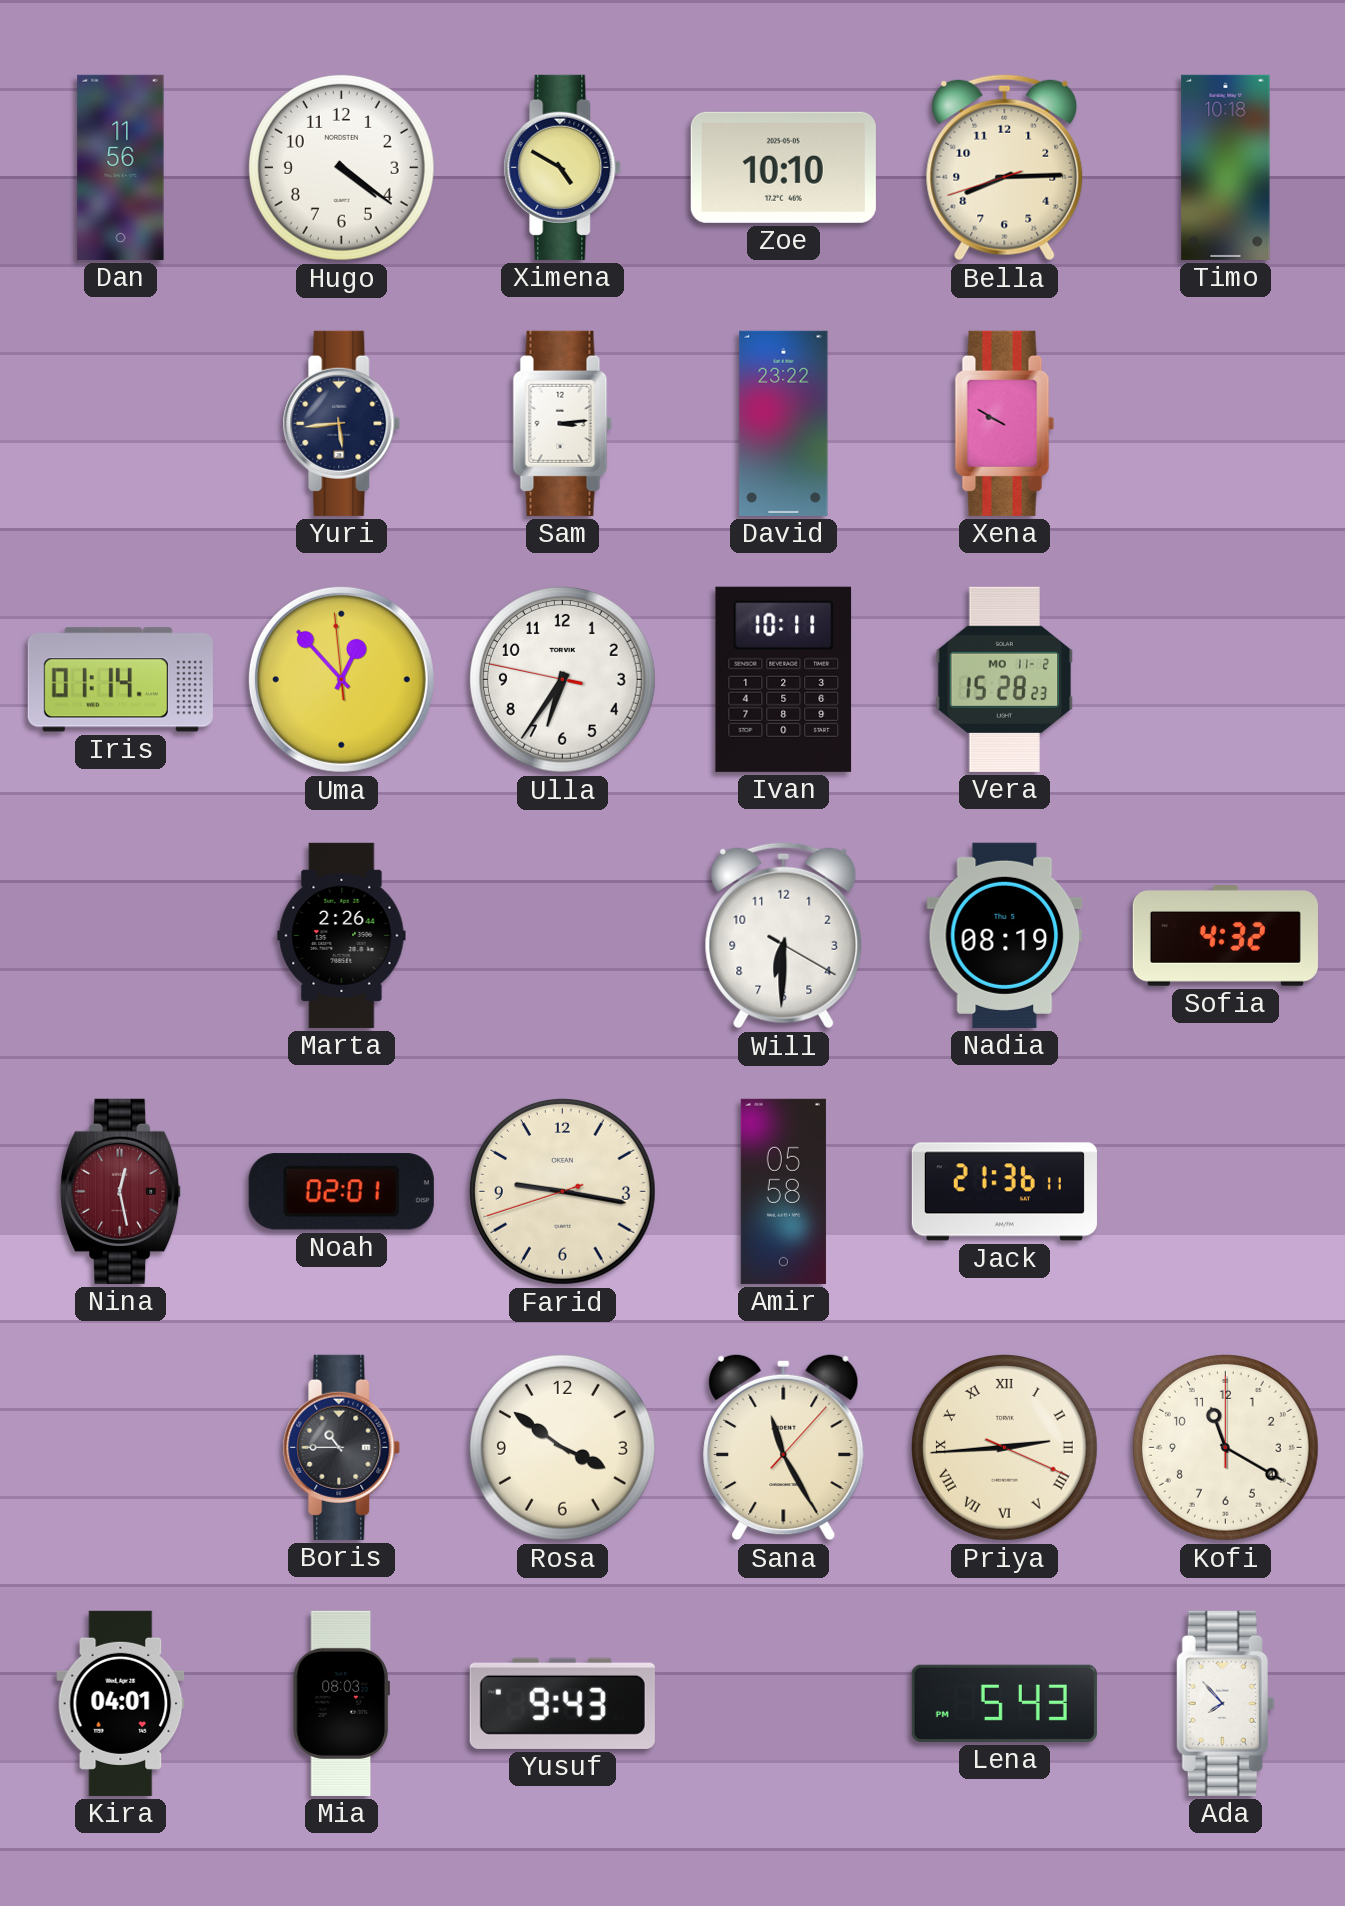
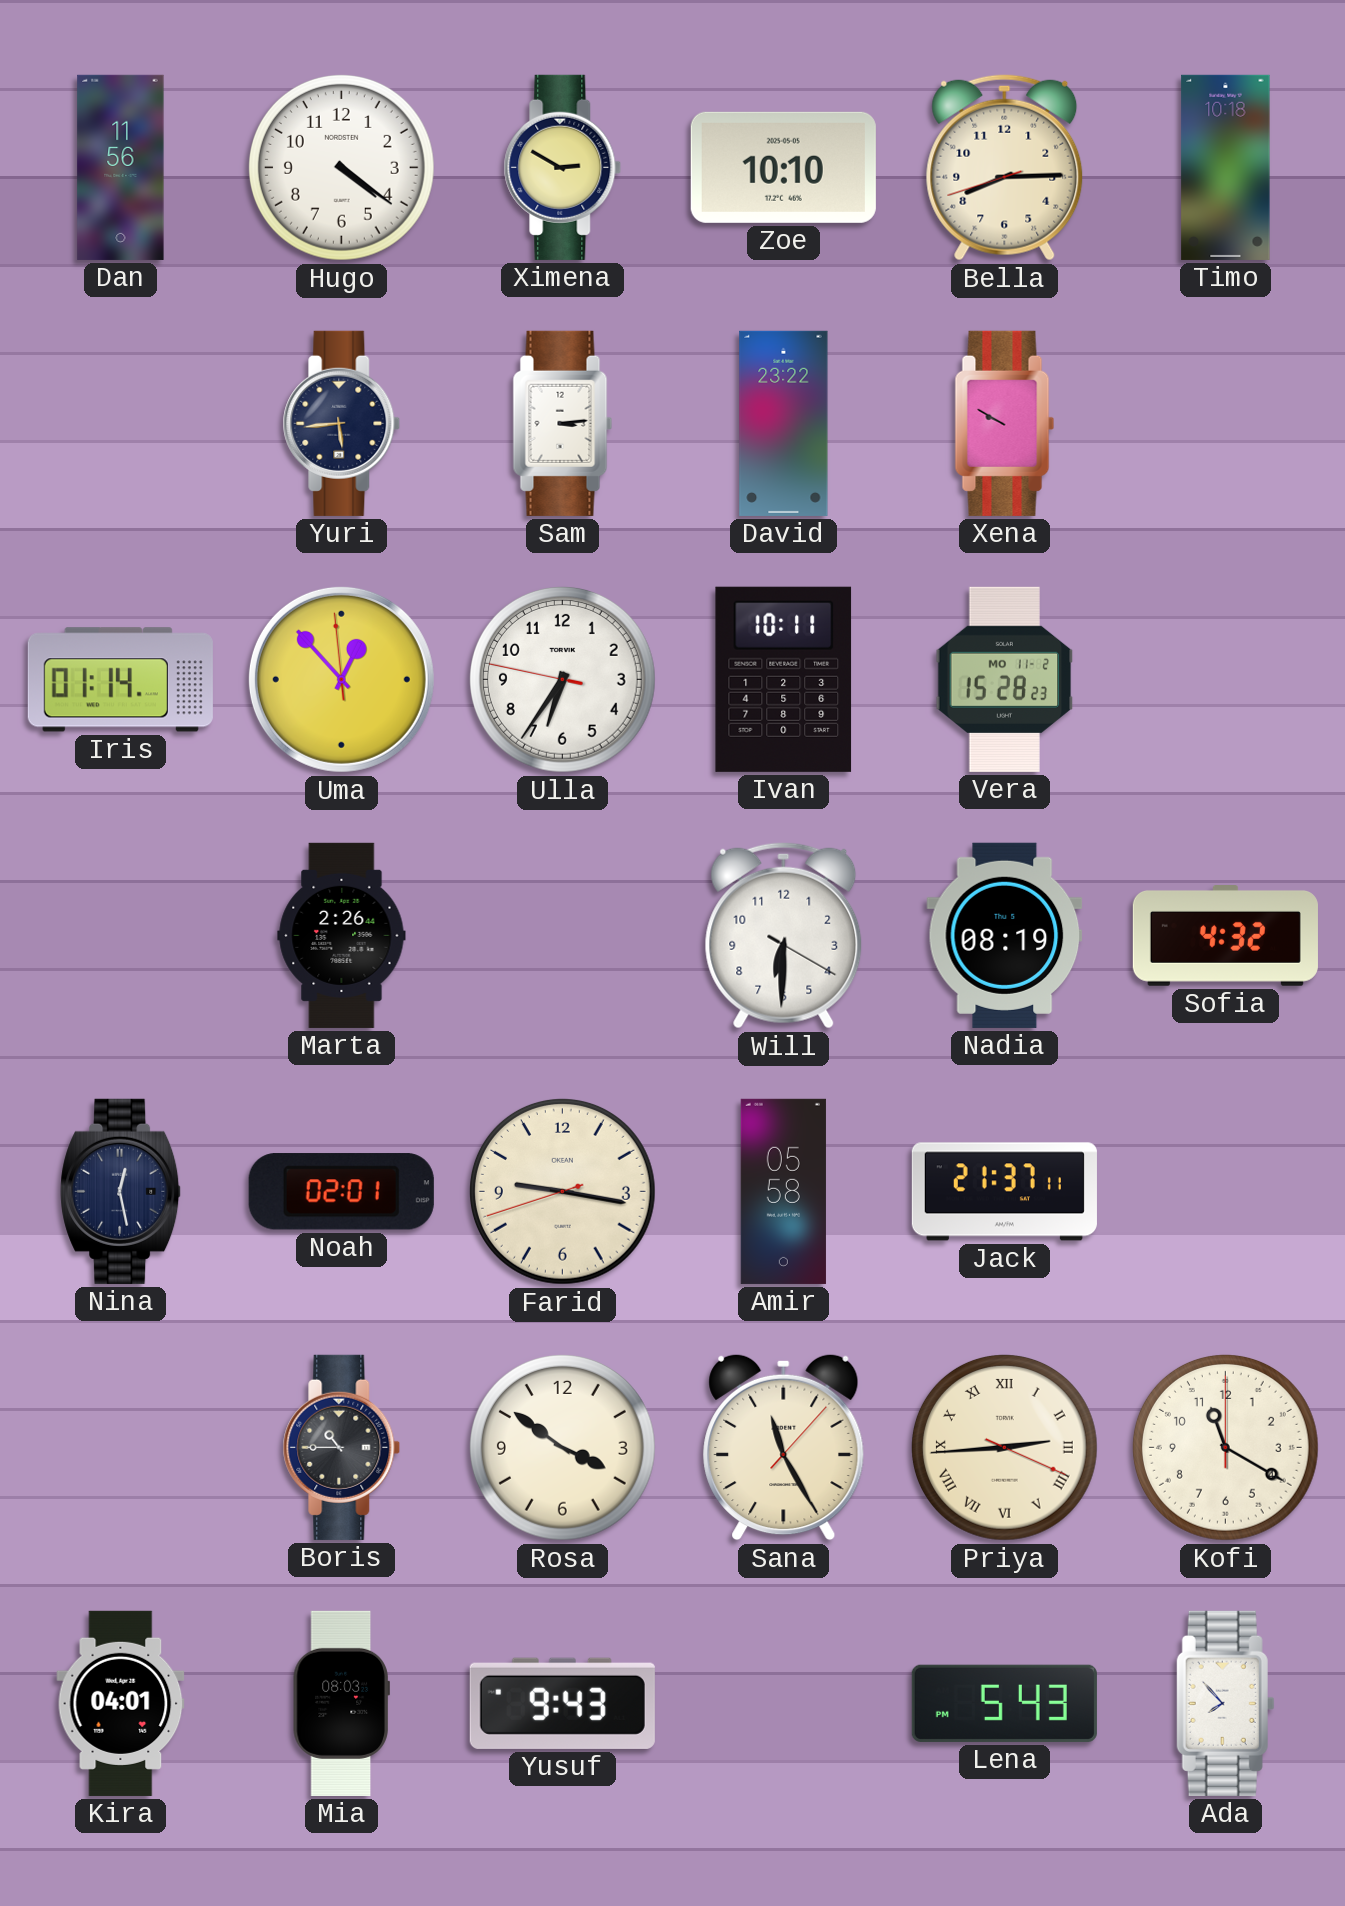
Ximena: 4:50 -> 2:50
Nina dial: burgundy -> navy
Jack: 21:36 -> 21:37
